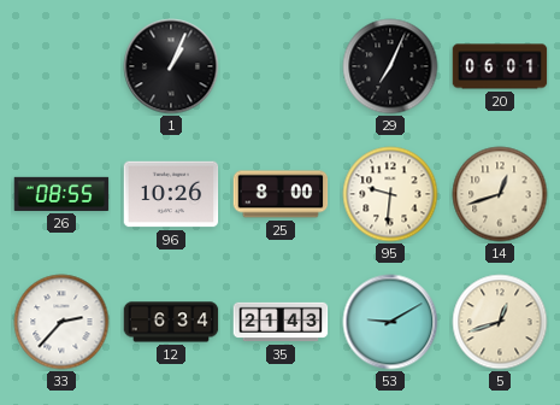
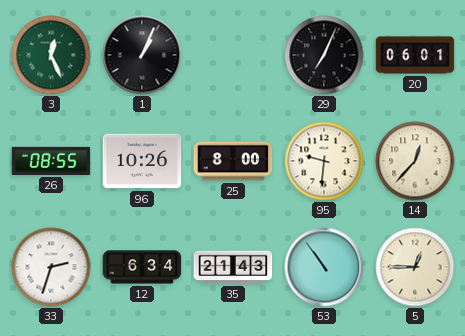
3: none -> 12:26
14: 12:42 -> 12:37
33: 2:37 -> 2:33
53: 9:10 -> 10:54
5: 12:42 -> 12:45
